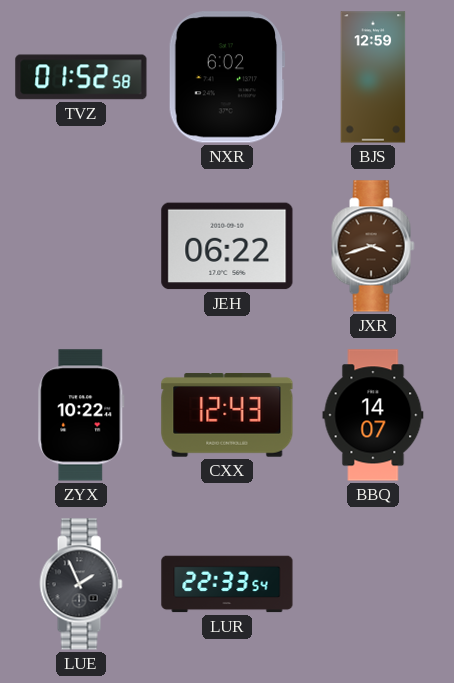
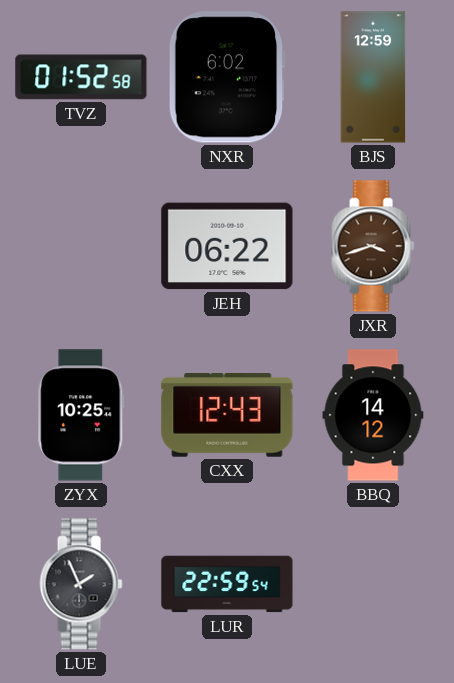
ZYX: 10:22 -> 10:25
BBQ: 14:07 -> 14:12
LUR: 22:33 -> 22:59
